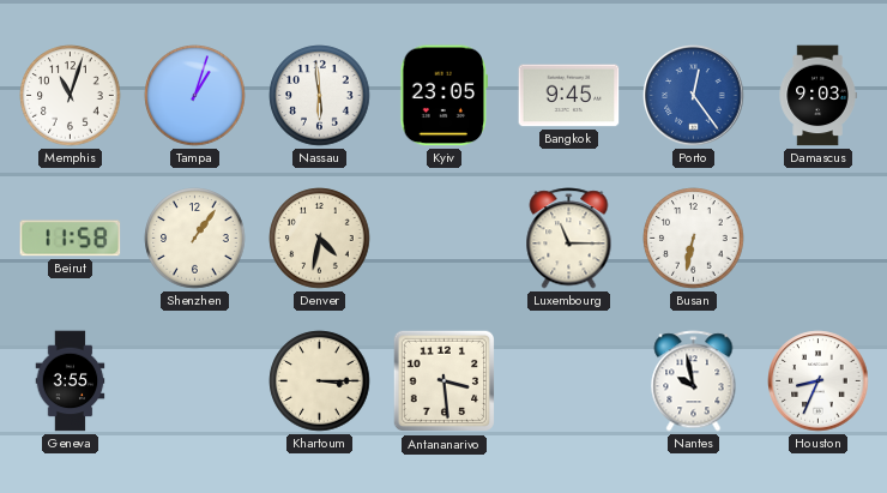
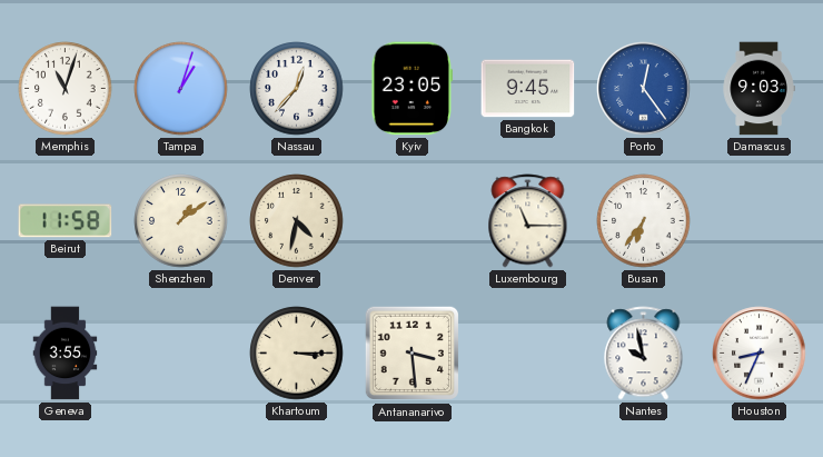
Nassau: 5:59 -> 12:37
Shenzhen: 1:06 -> 1:09
Busan: 6:32 -> 6:36
